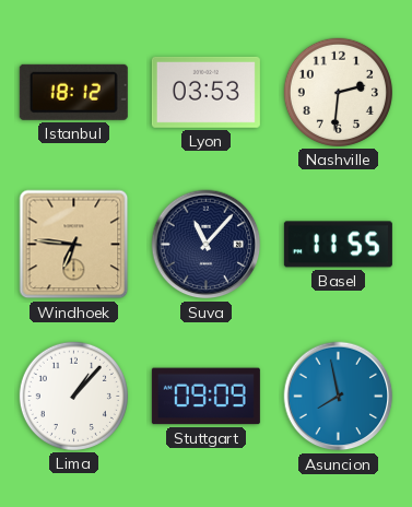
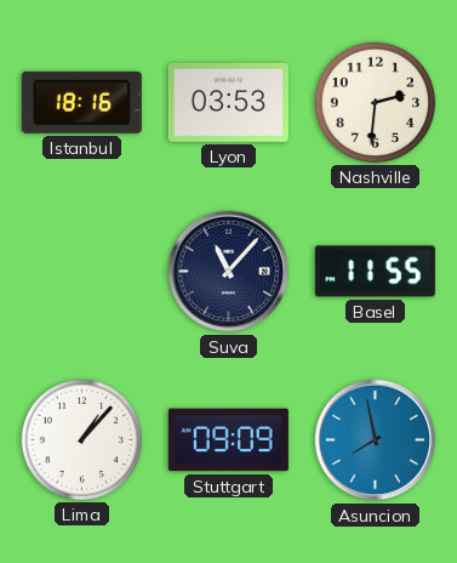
Istanbul: 18:12 -> 18:16
Windhoek: 6:46 -> none
